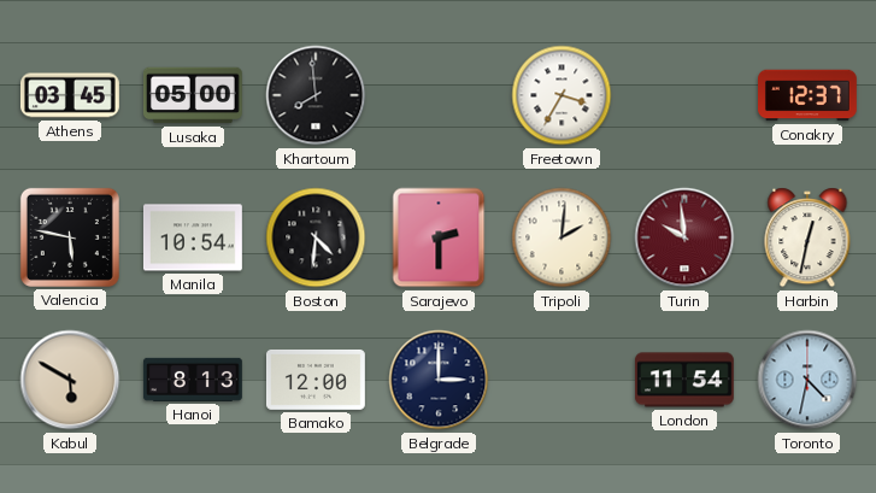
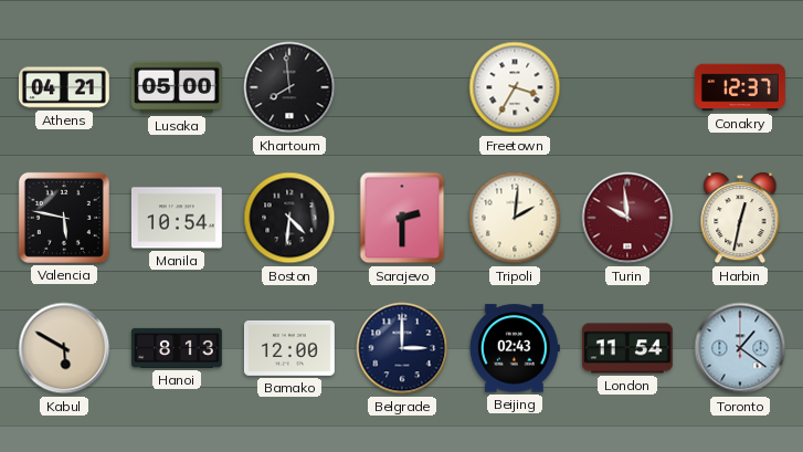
Athens: 03:45 -> 04:21
Beijing: none -> 02:43
Toronto: 4:32 -> 1:21
